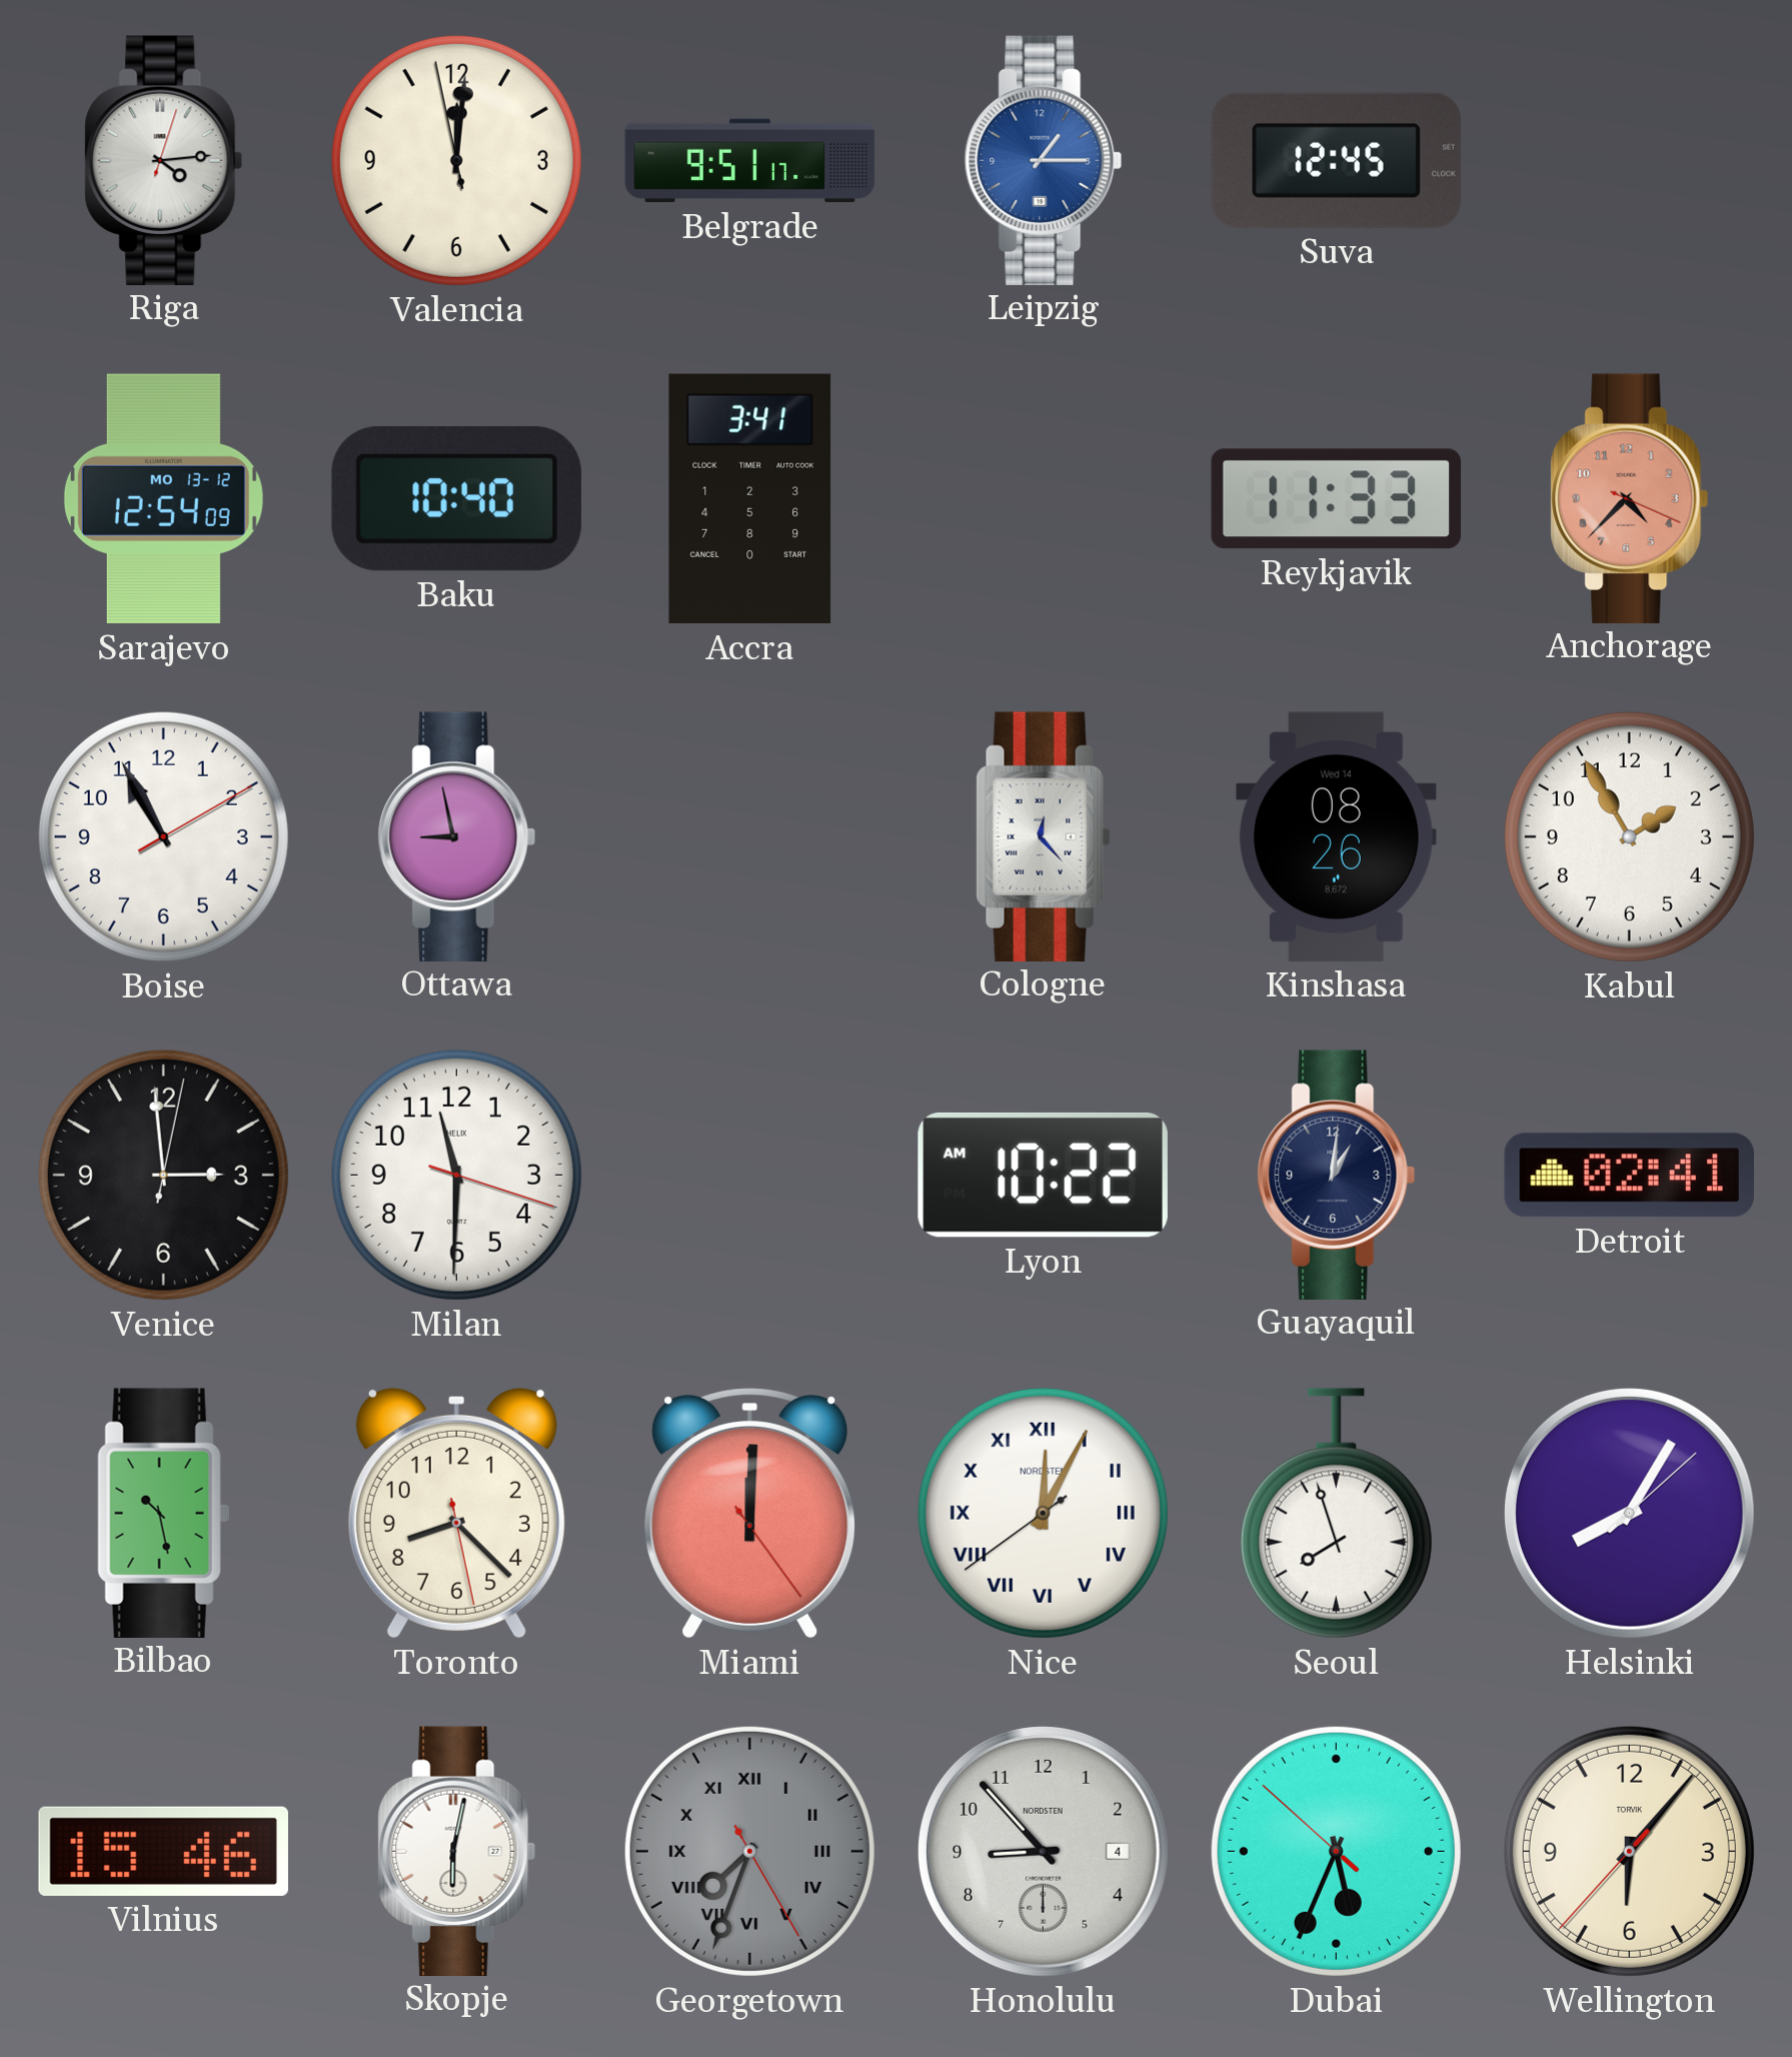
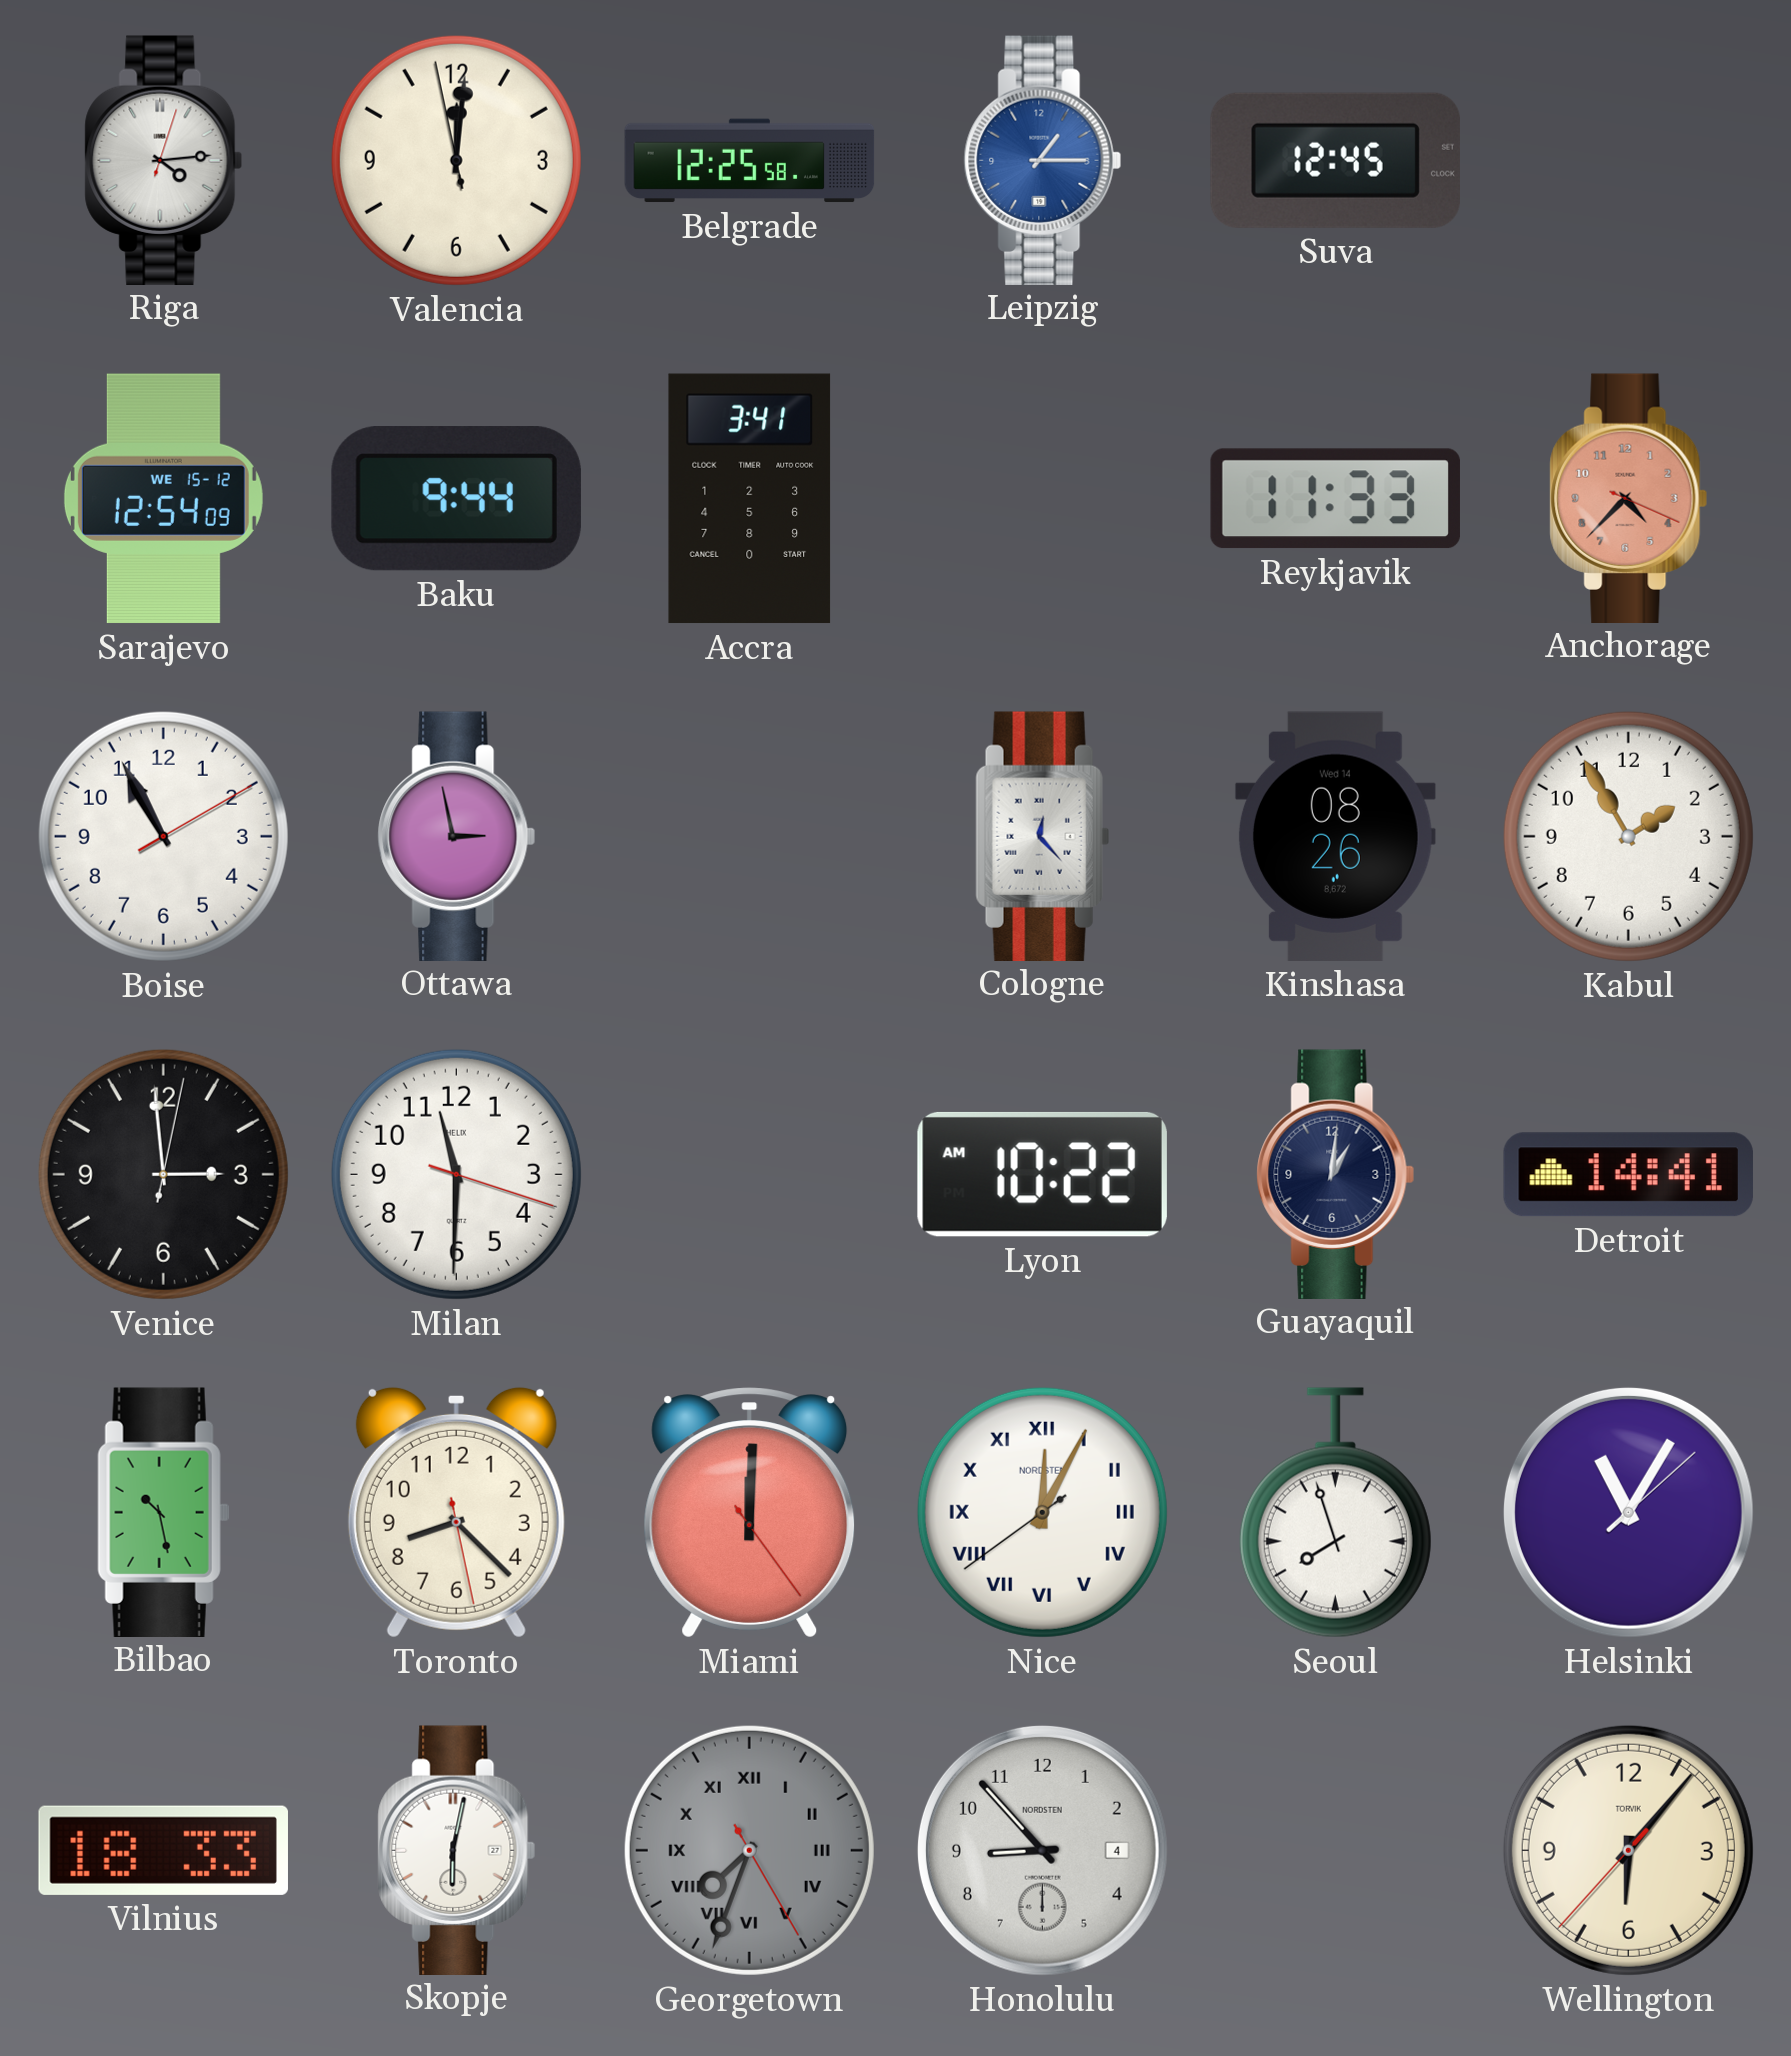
Belgrade: 9:51 -> 12:25
Sarajevo date: MO 13-12 -> WE 15-12
Baku: 10:40 -> 9:44
Ottawa: 8:58 -> 2:58
Detroit: 02:41 -> 14:41
Helsinki: 8:05 -> 11:05
Vilnius: 15:46 -> 18:33
Dubai: 5:33 -> none
